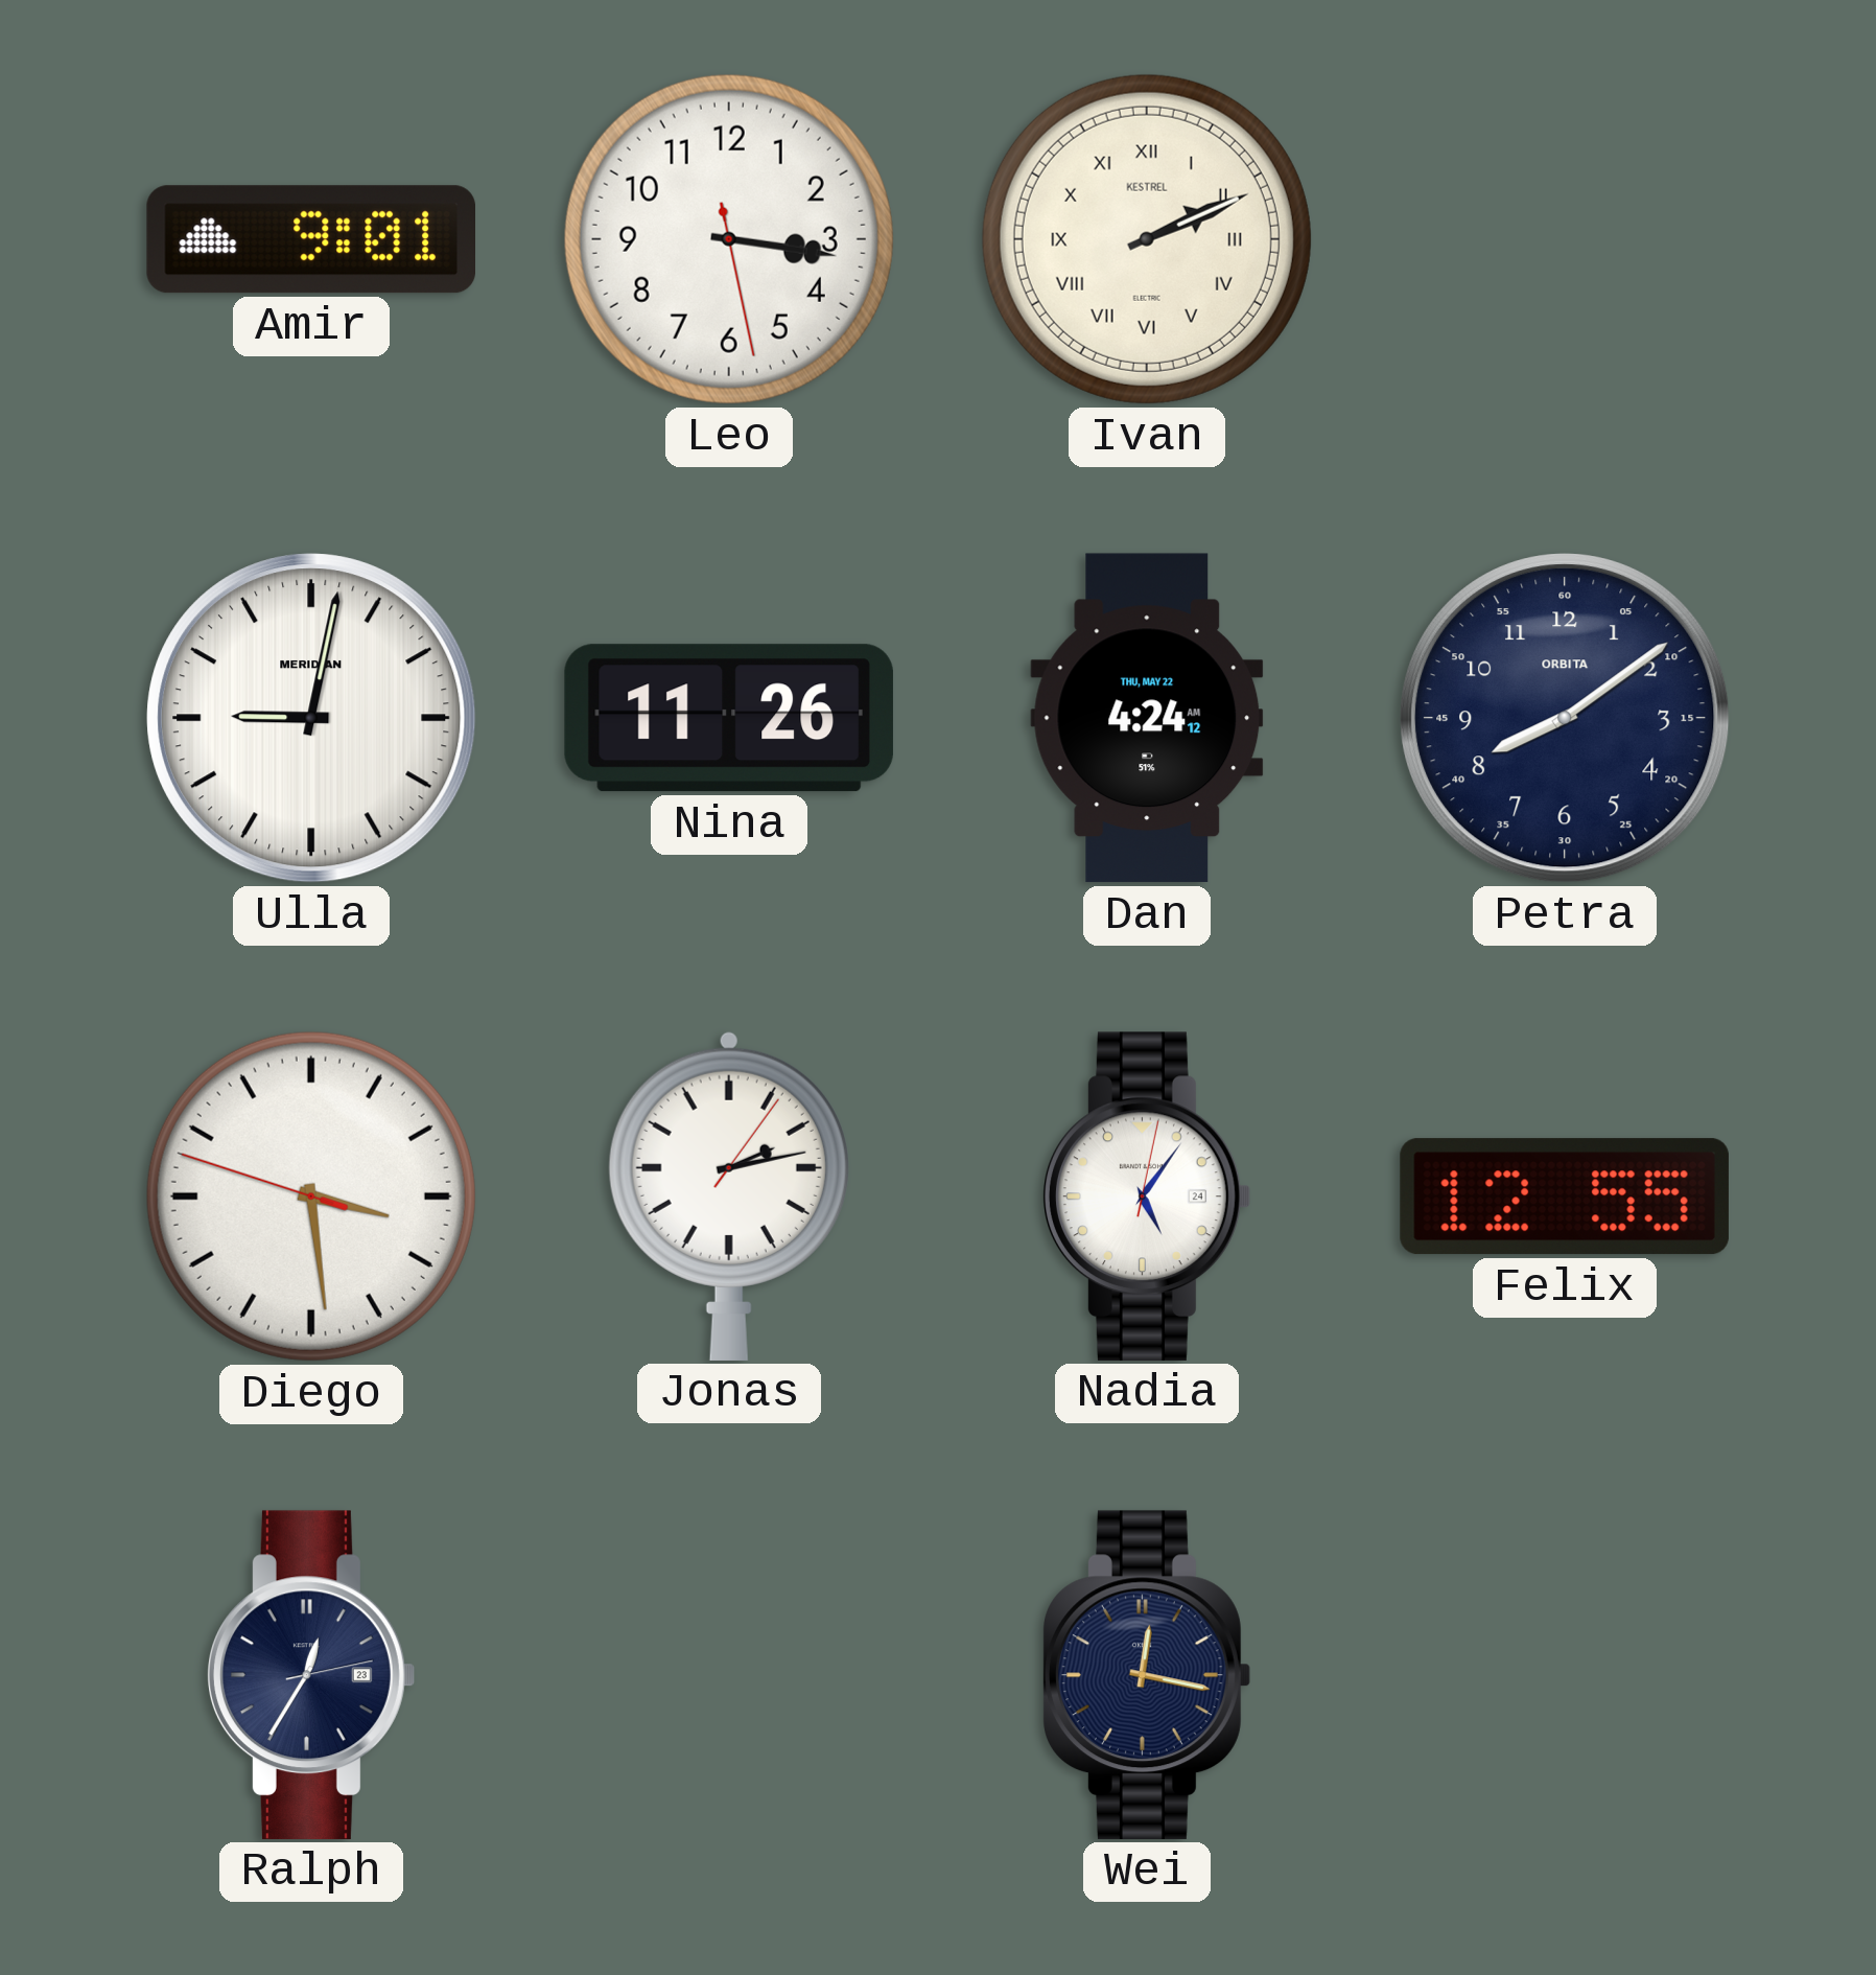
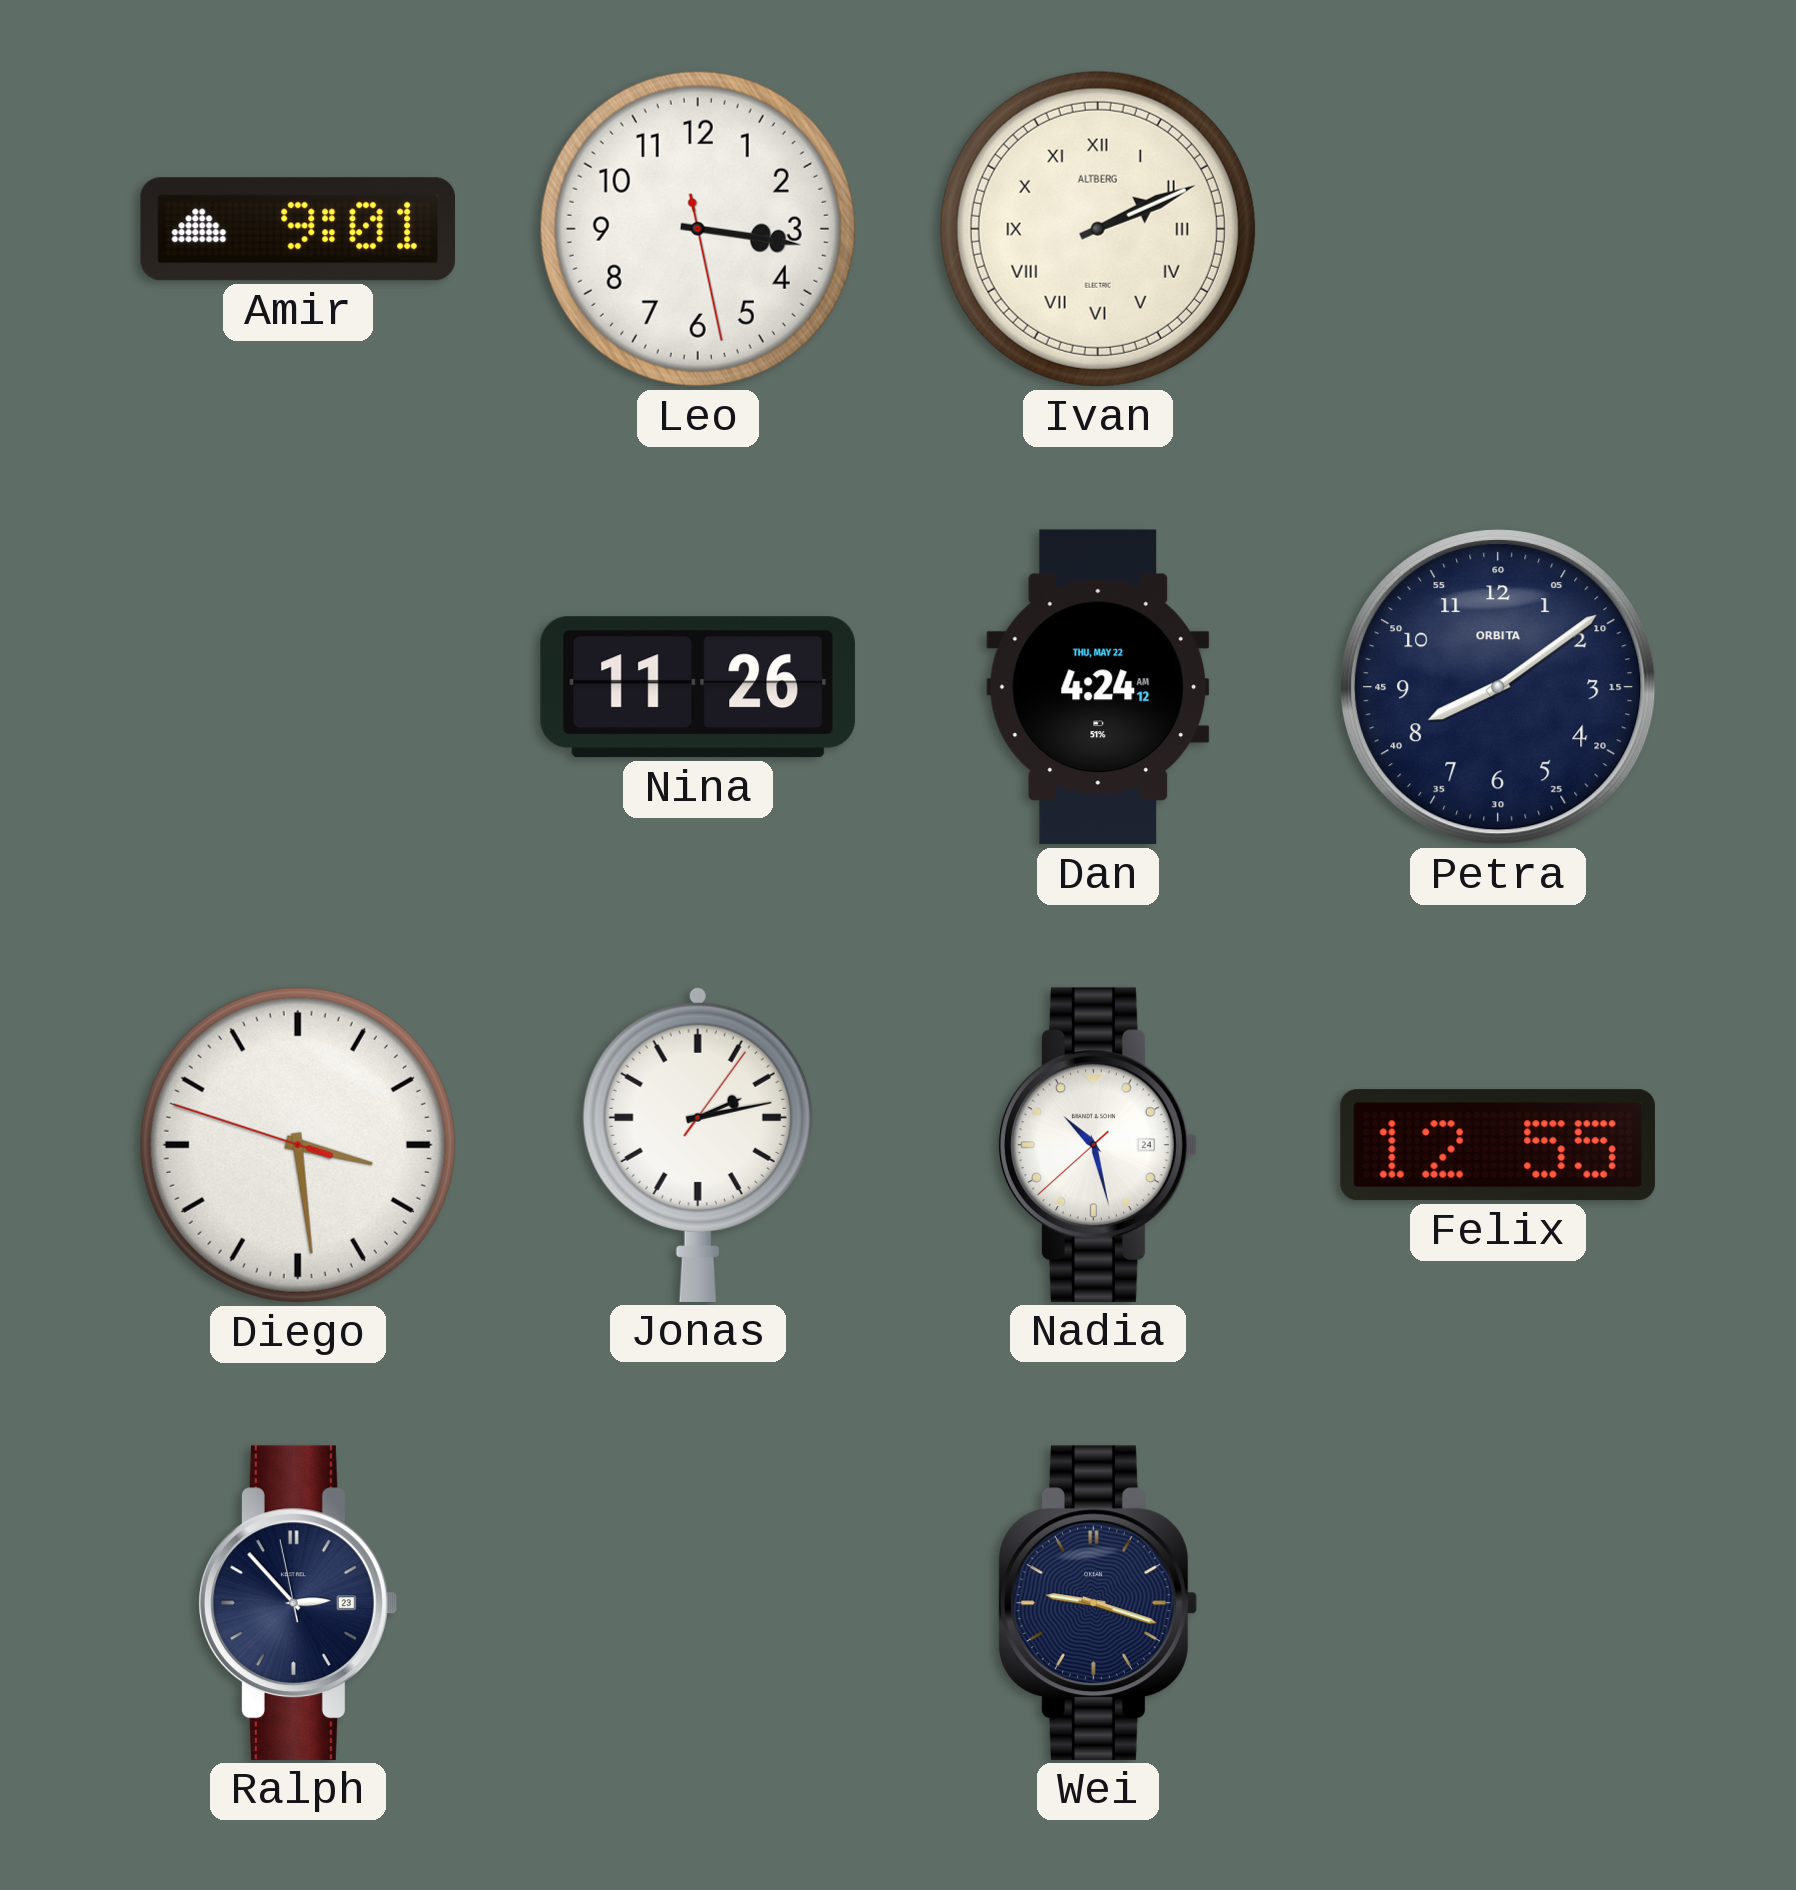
Ivan brand: KESTREL -> ALTBERG
Ulla: 9:02 -> none
Nadia: 5:06 -> 10:27
Ralph: 12:35 -> 2:52
Wei: 12:17 -> 9:18
